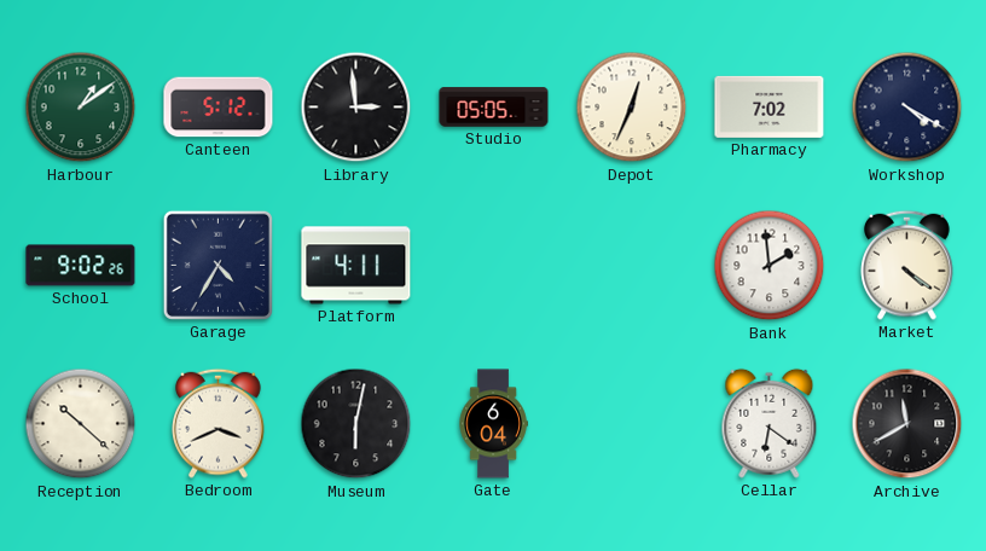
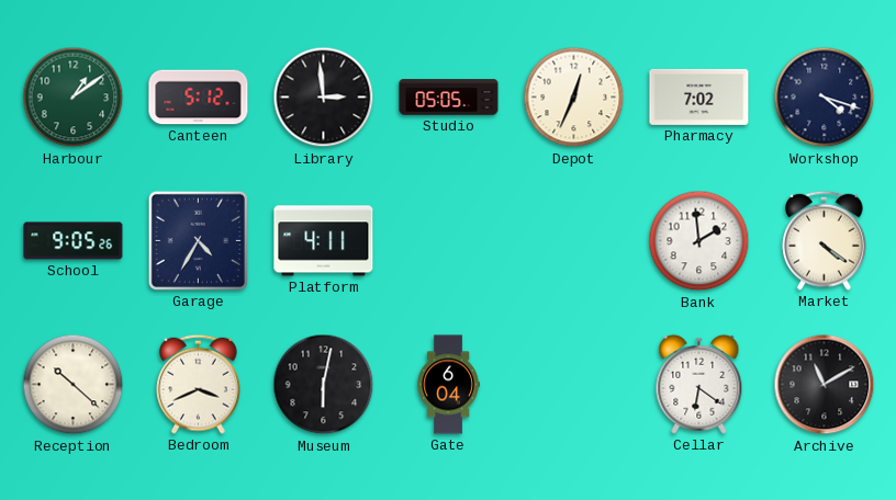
Workshop: 4:20 -> 4:18
School: 9:02 -> 9:05
Archive: 11:40 -> 11:10
